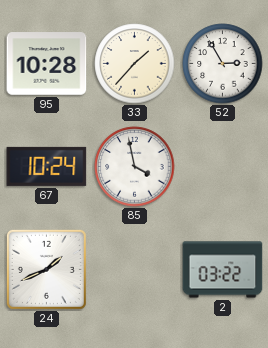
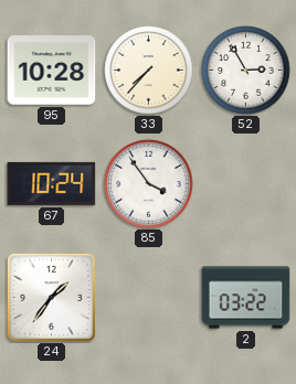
33: 1:37 -> 7:37
85: 3:58 -> 3:54
24: 1:41 -> 1:36
